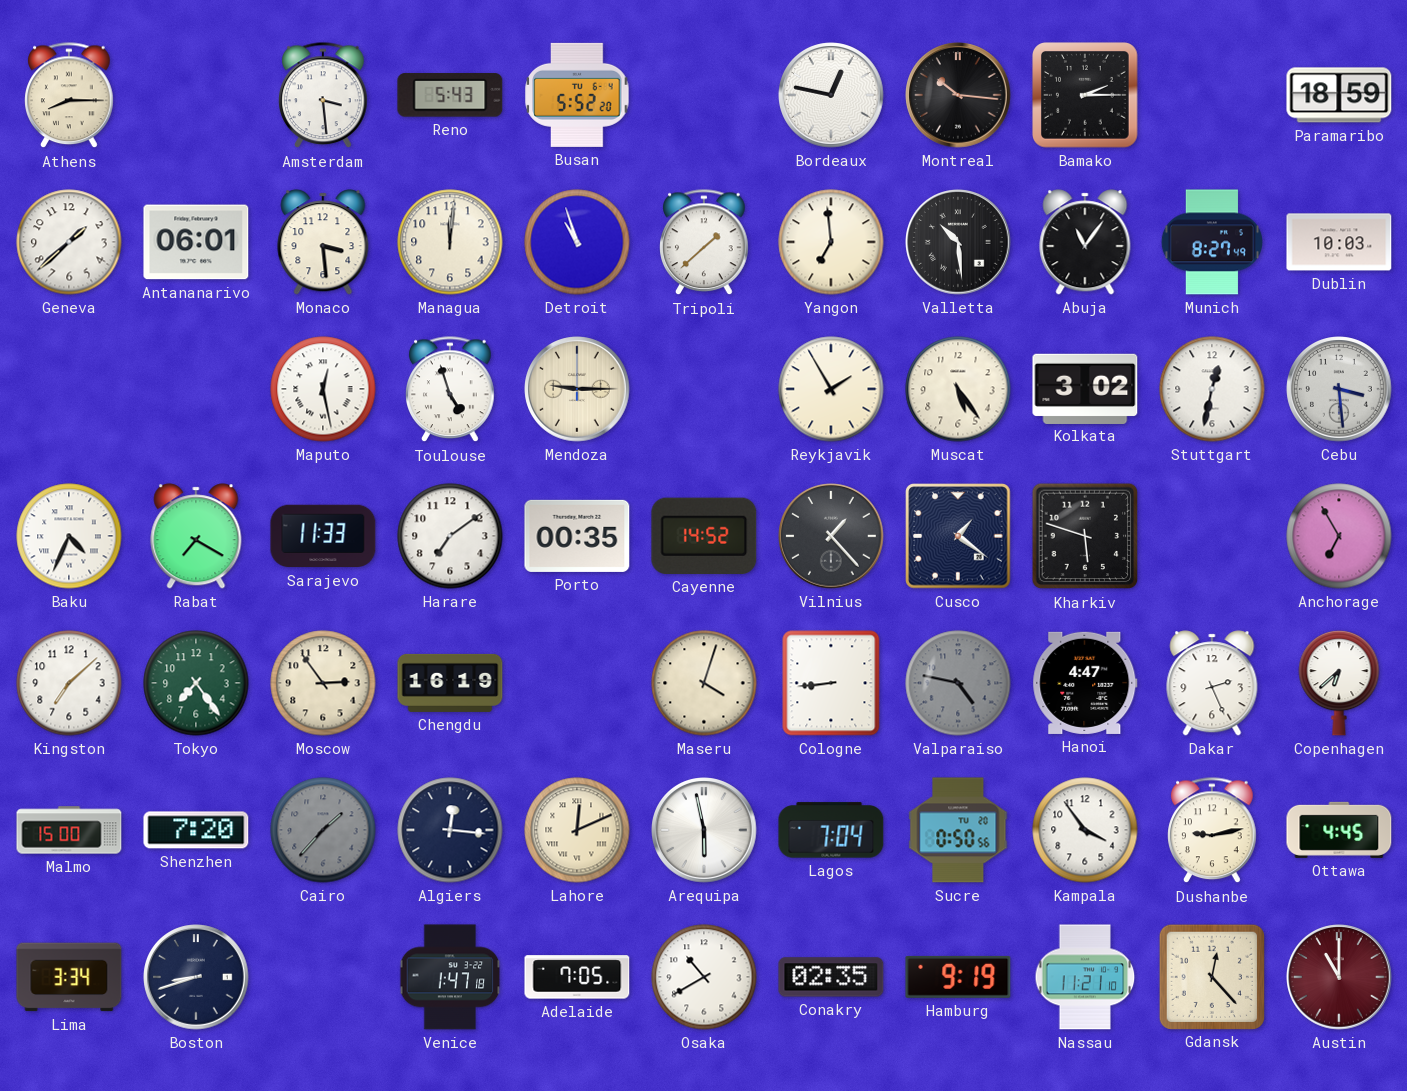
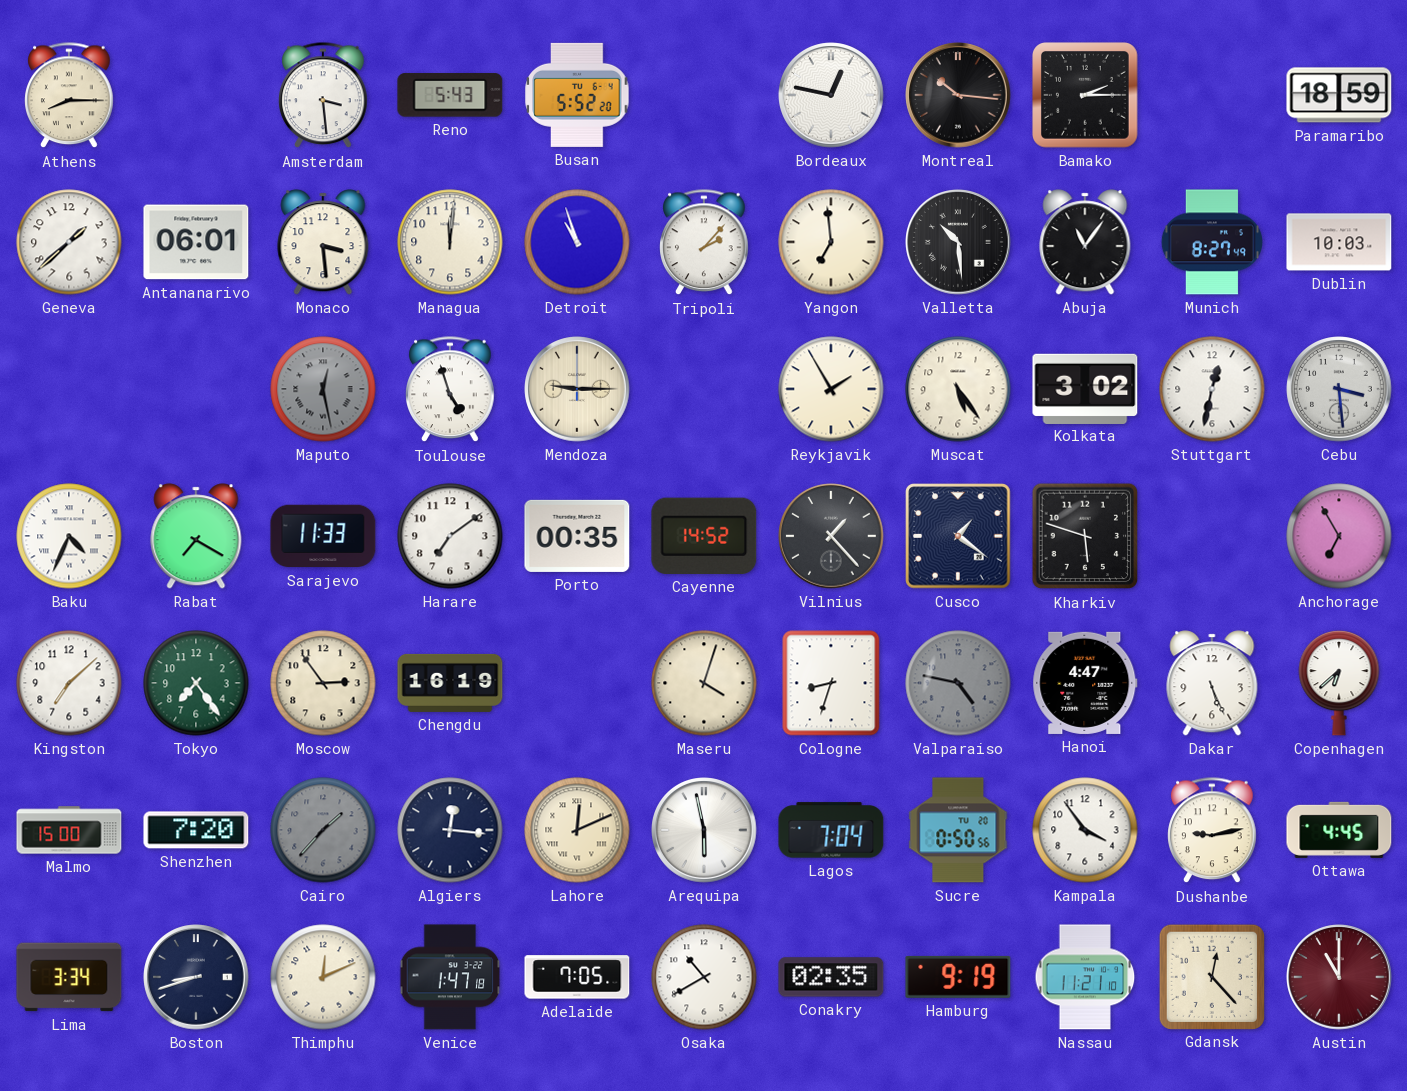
Tripoli: 1:38 -> 2:07
Maputo dial: white -> grey
Cologne: 8:44 -> 8:33
Dakar: 2:26 -> 5:26
Thimphu: none -> 12:11
